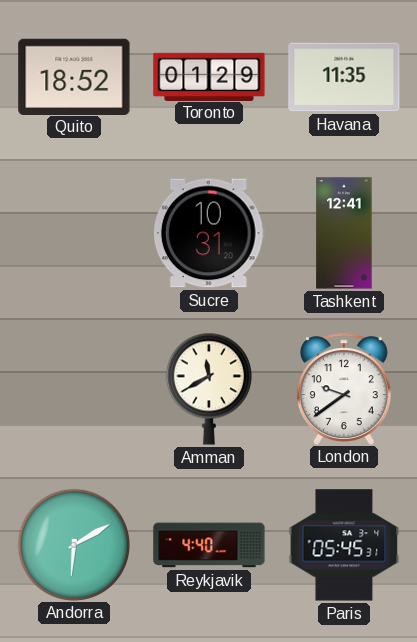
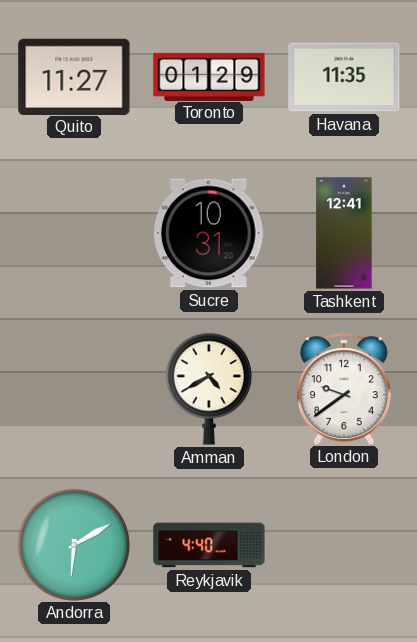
Quito: 18:52 -> 11:27
Amman: 11:40 -> 4:40
Paris: 05:45 -> none
